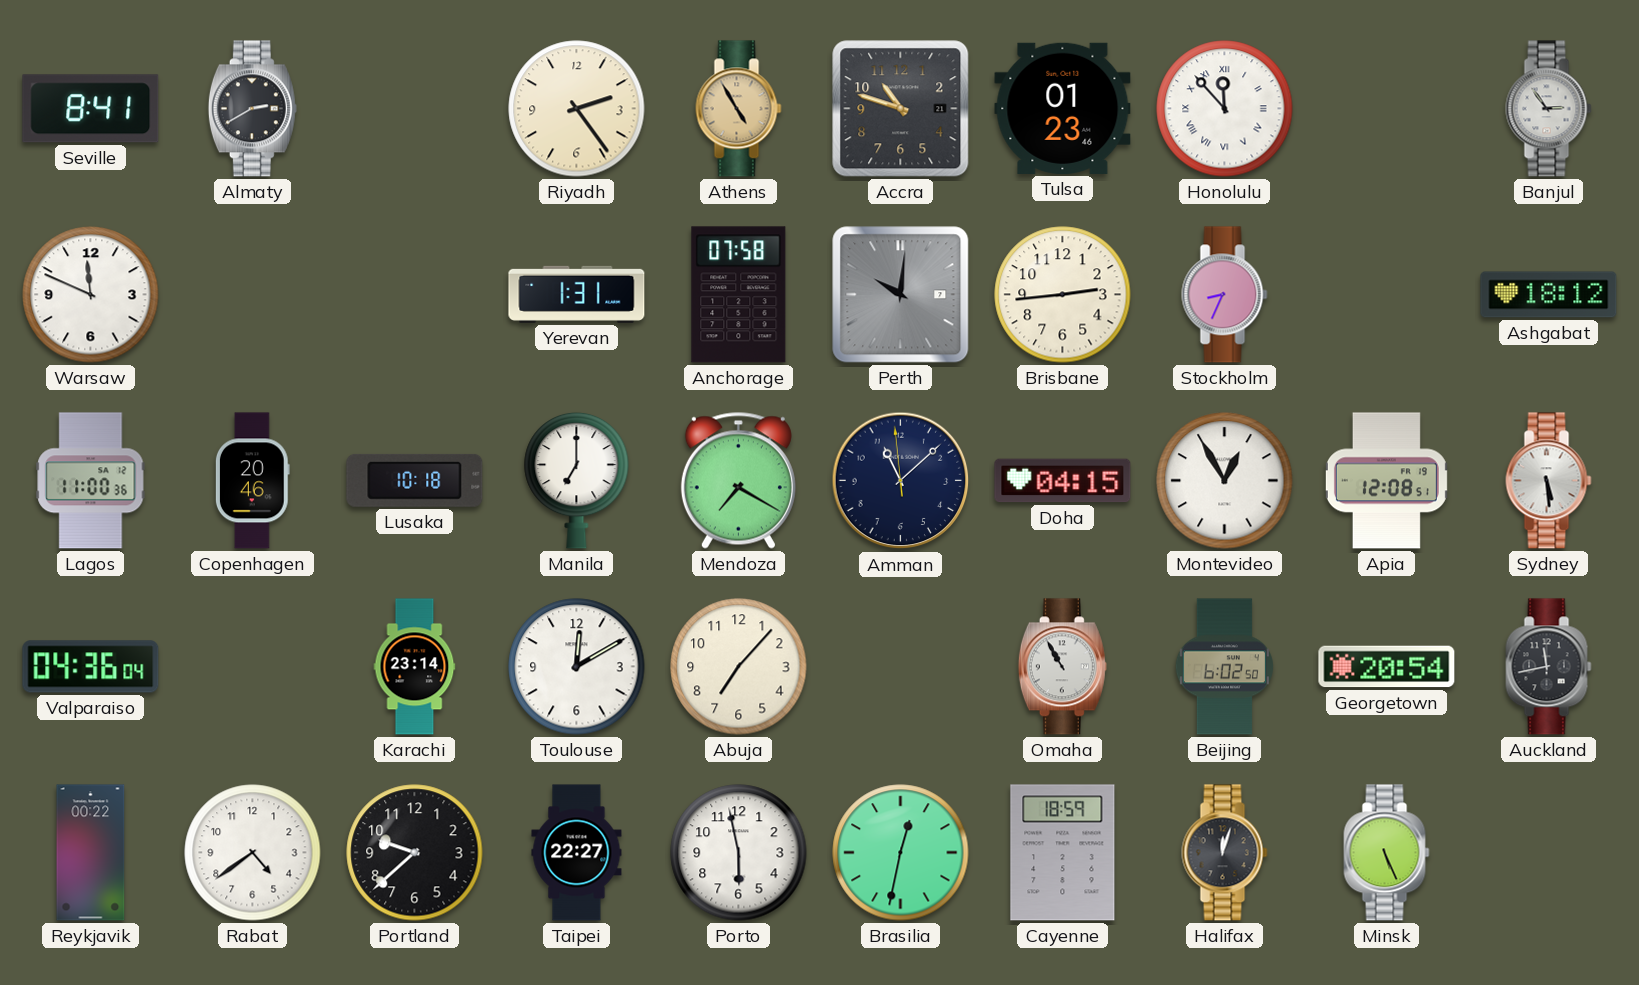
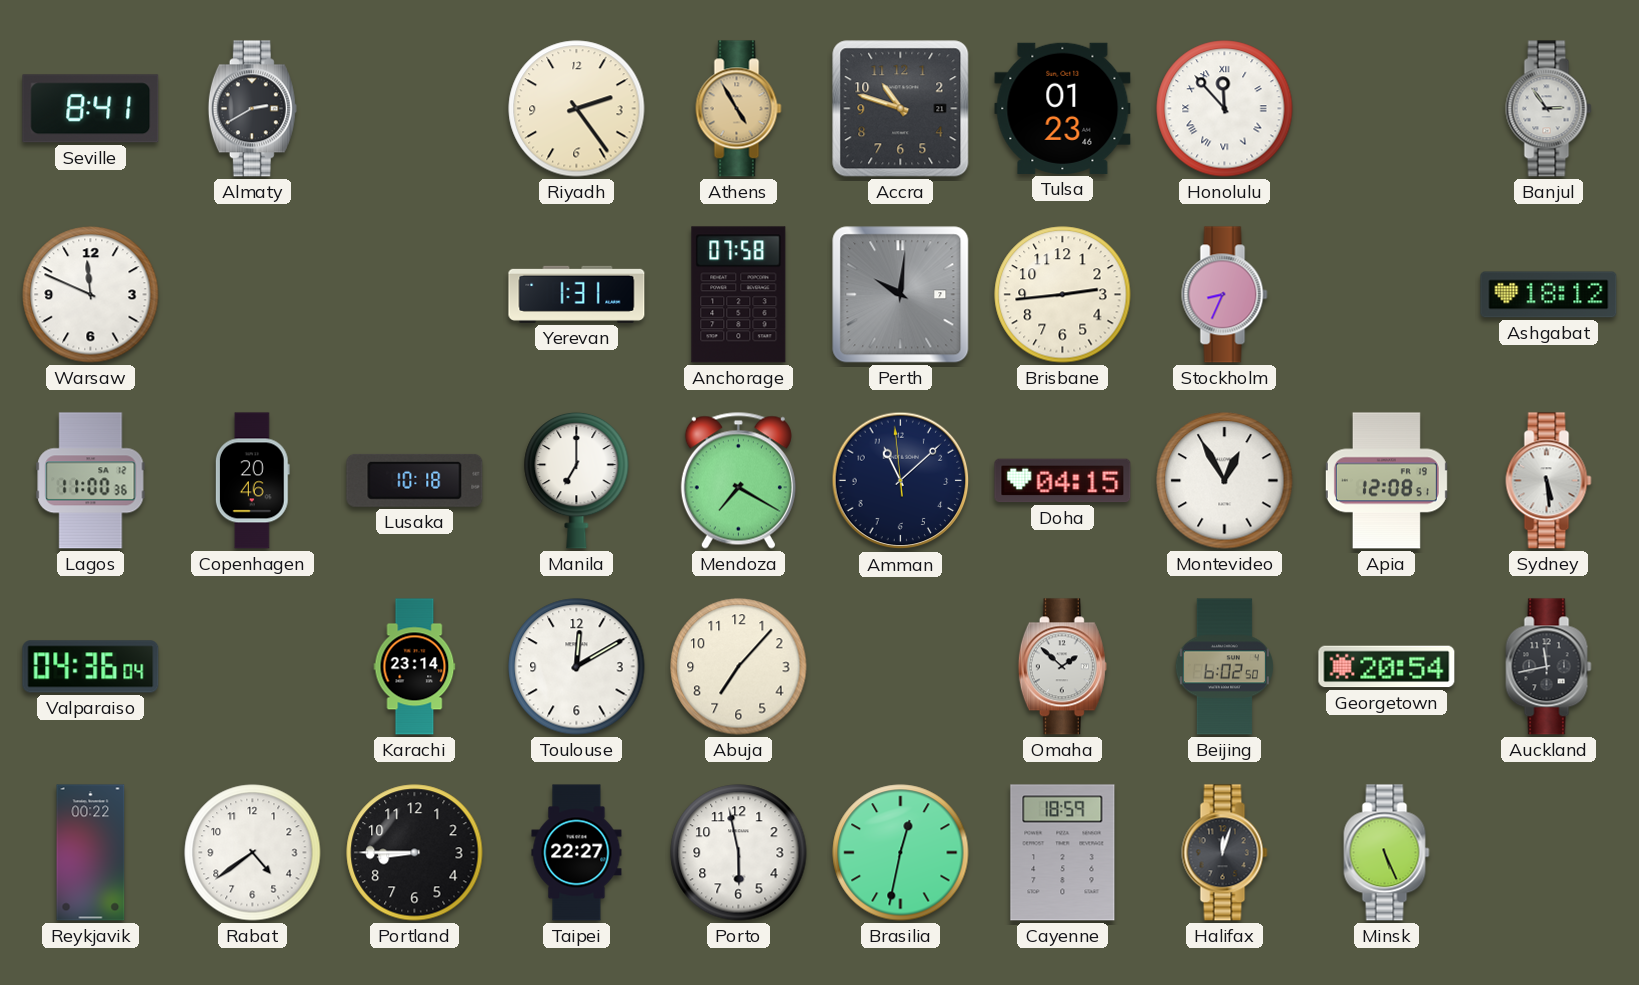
Omaha: 10:55 -> 1:52
Portland: 9:38 -> 8:45
